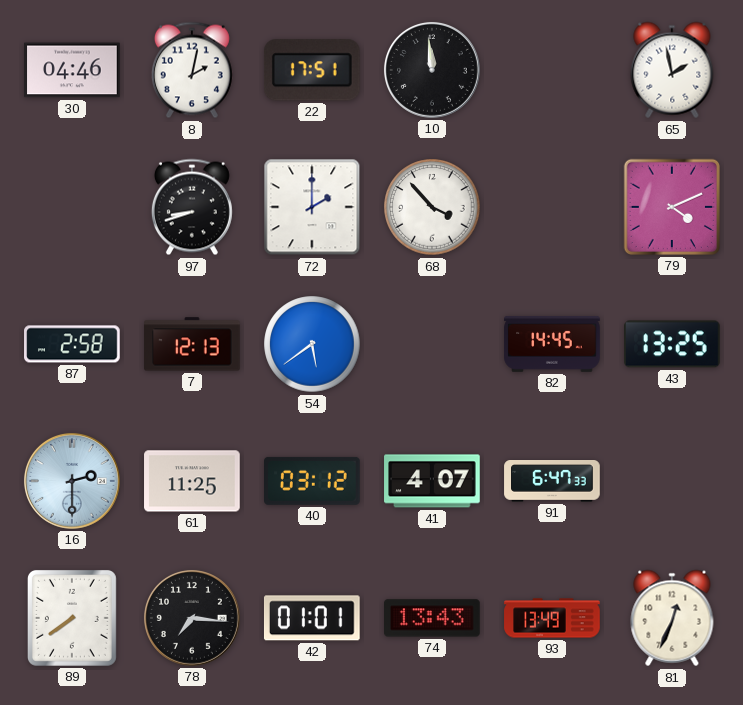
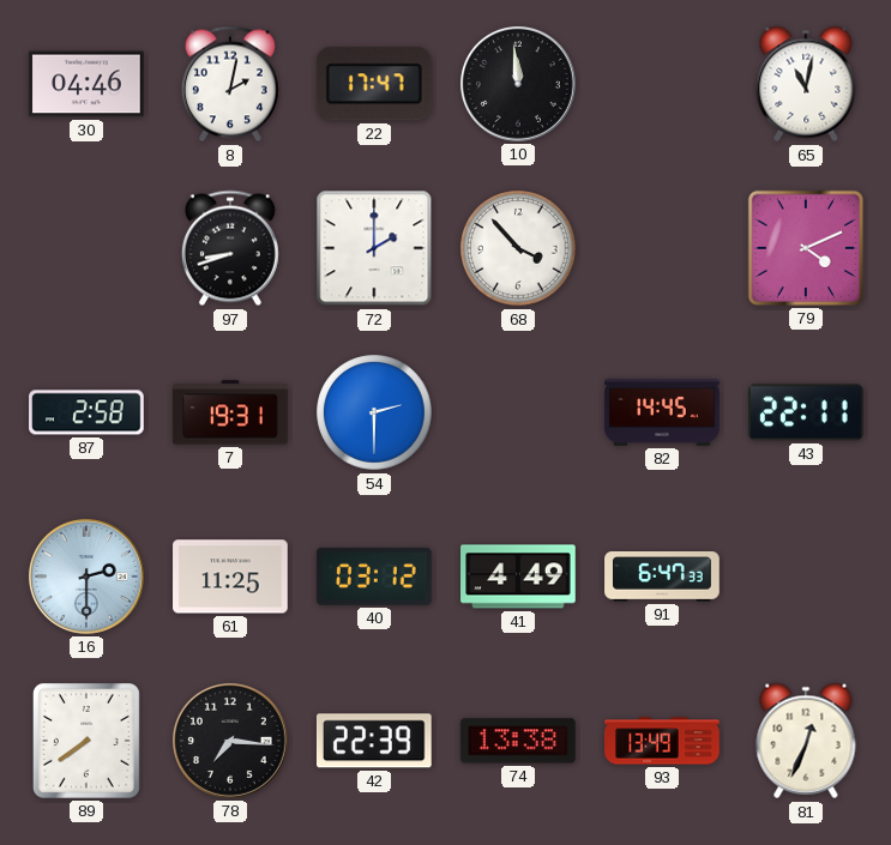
22: 17:51 -> 17:47
65: 1:58 -> 11:02
7: 12:13 -> 19:31
54: 5:39 -> 2:30
43: 13:25 -> 22:11
41: 4:07 -> 4:49
42: 01:01 -> 22:39
74: 13:43 -> 13:38
